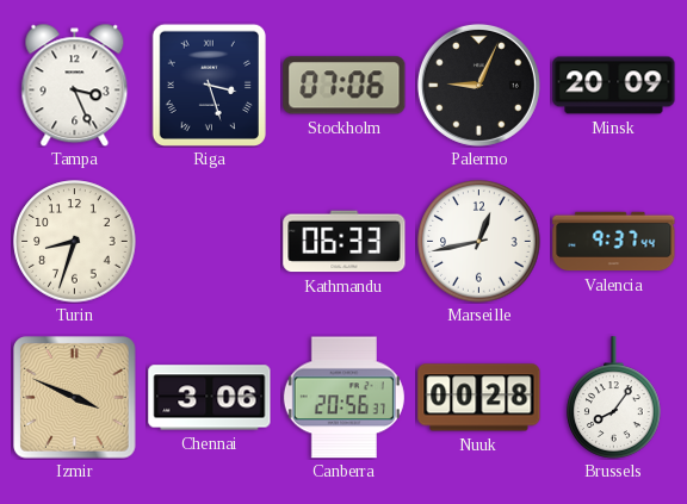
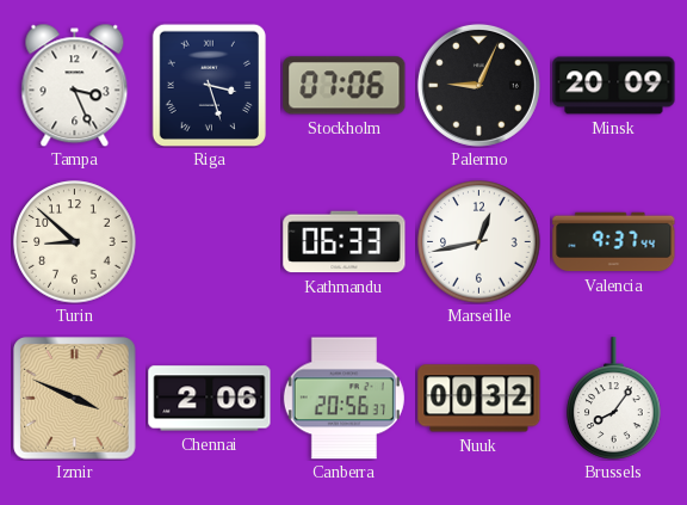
Turin: 8:33 -> 8:52
Chennai: 3:06 -> 2:06
Nuuk: 00:28 -> 00:32
